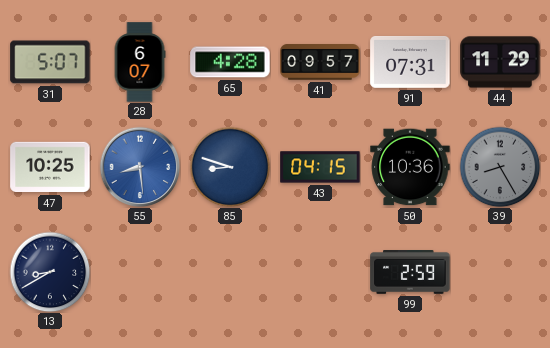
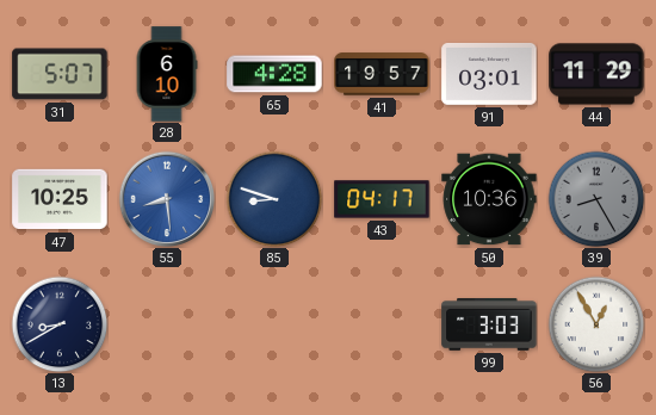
28: 6:07 -> 6:10
41: 09:57 -> 19:57
91: 07:31 -> 03:01
43: 04:15 -> 04:17
99: 2:59 -> 3:03
56: none -> 12:55
